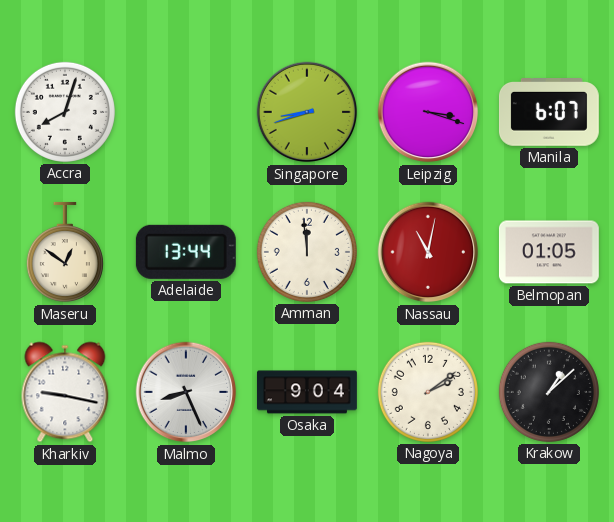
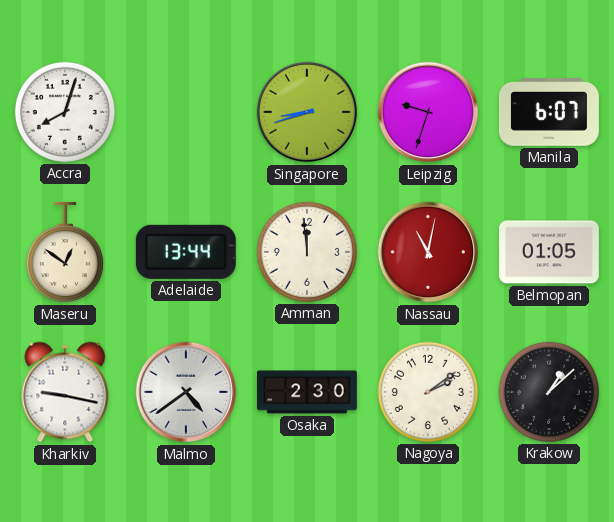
Leipzig: 3:18 -> 9:33
Malmo: 8:26 -> 4:39
Osaka: 9:04 -> 2:30
